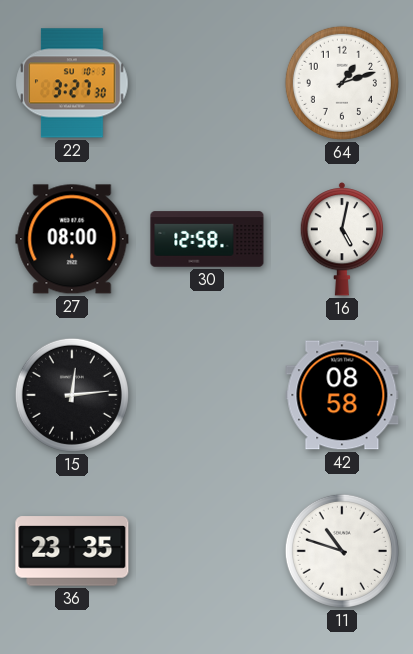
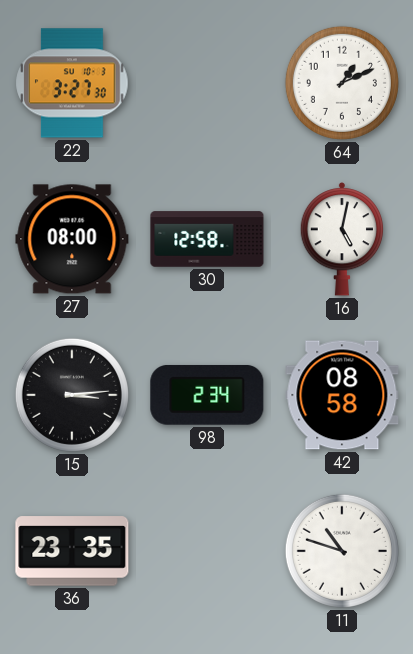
64: 1:12 -> 1:11
15: 12:14 -> 3:14
98: none -> 2:34
